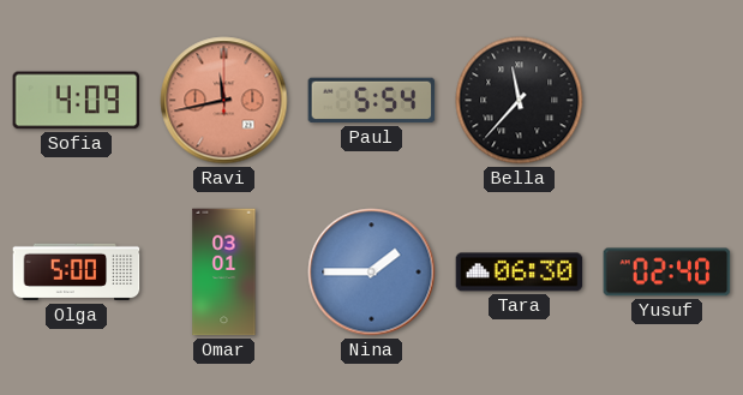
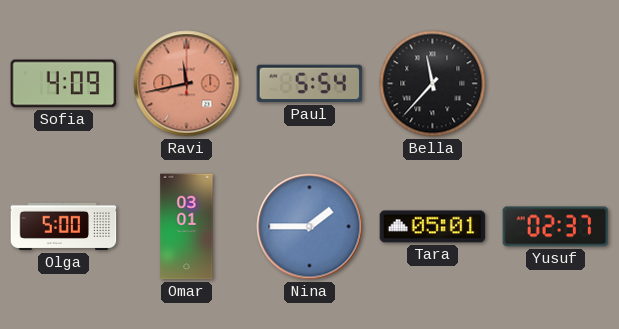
Tara: 06:30 -> 05:01
Yusuf: 02:40 -> 02:37
